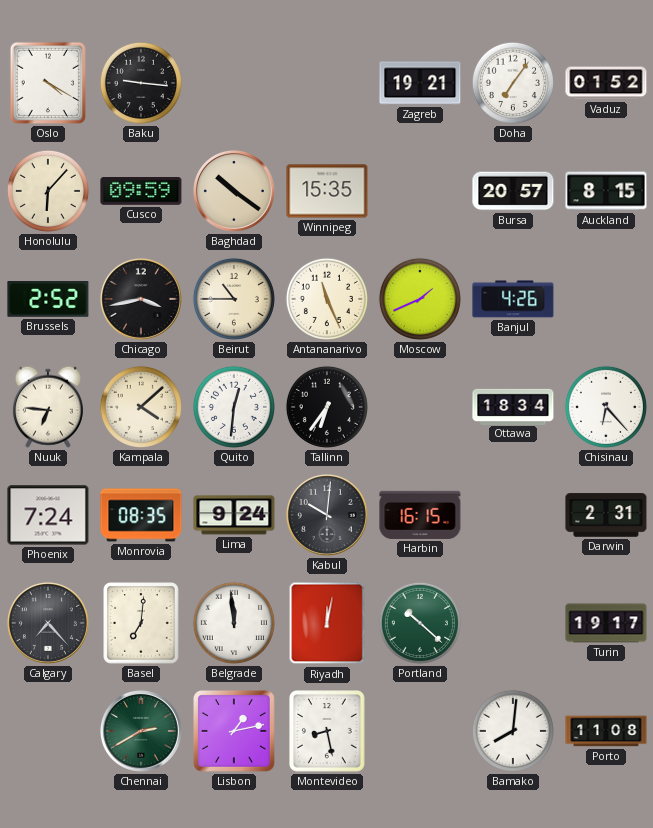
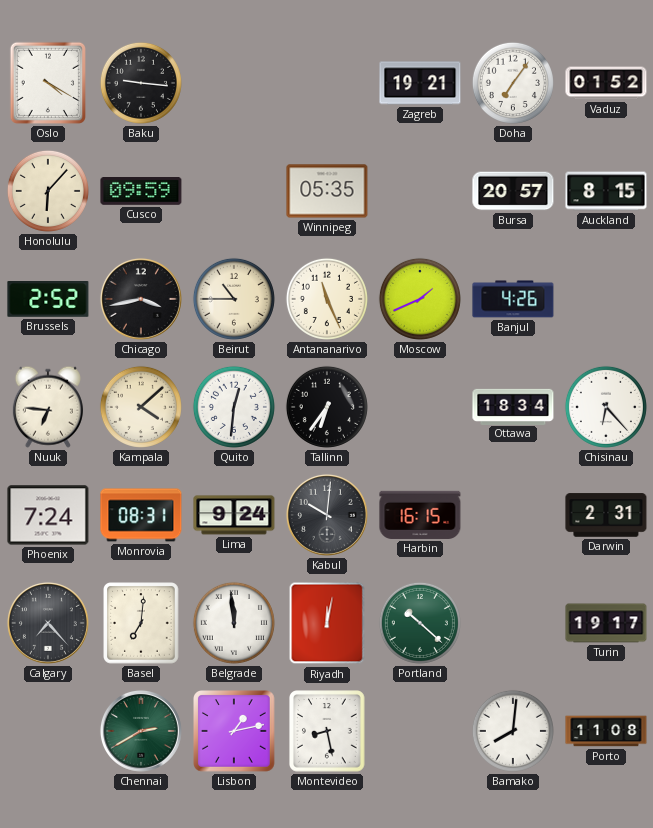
Baghdad: 10:21 -> none
Winnipeg: 15:35 -> 05:35
Monrovia: 08:35 -> 08:31
